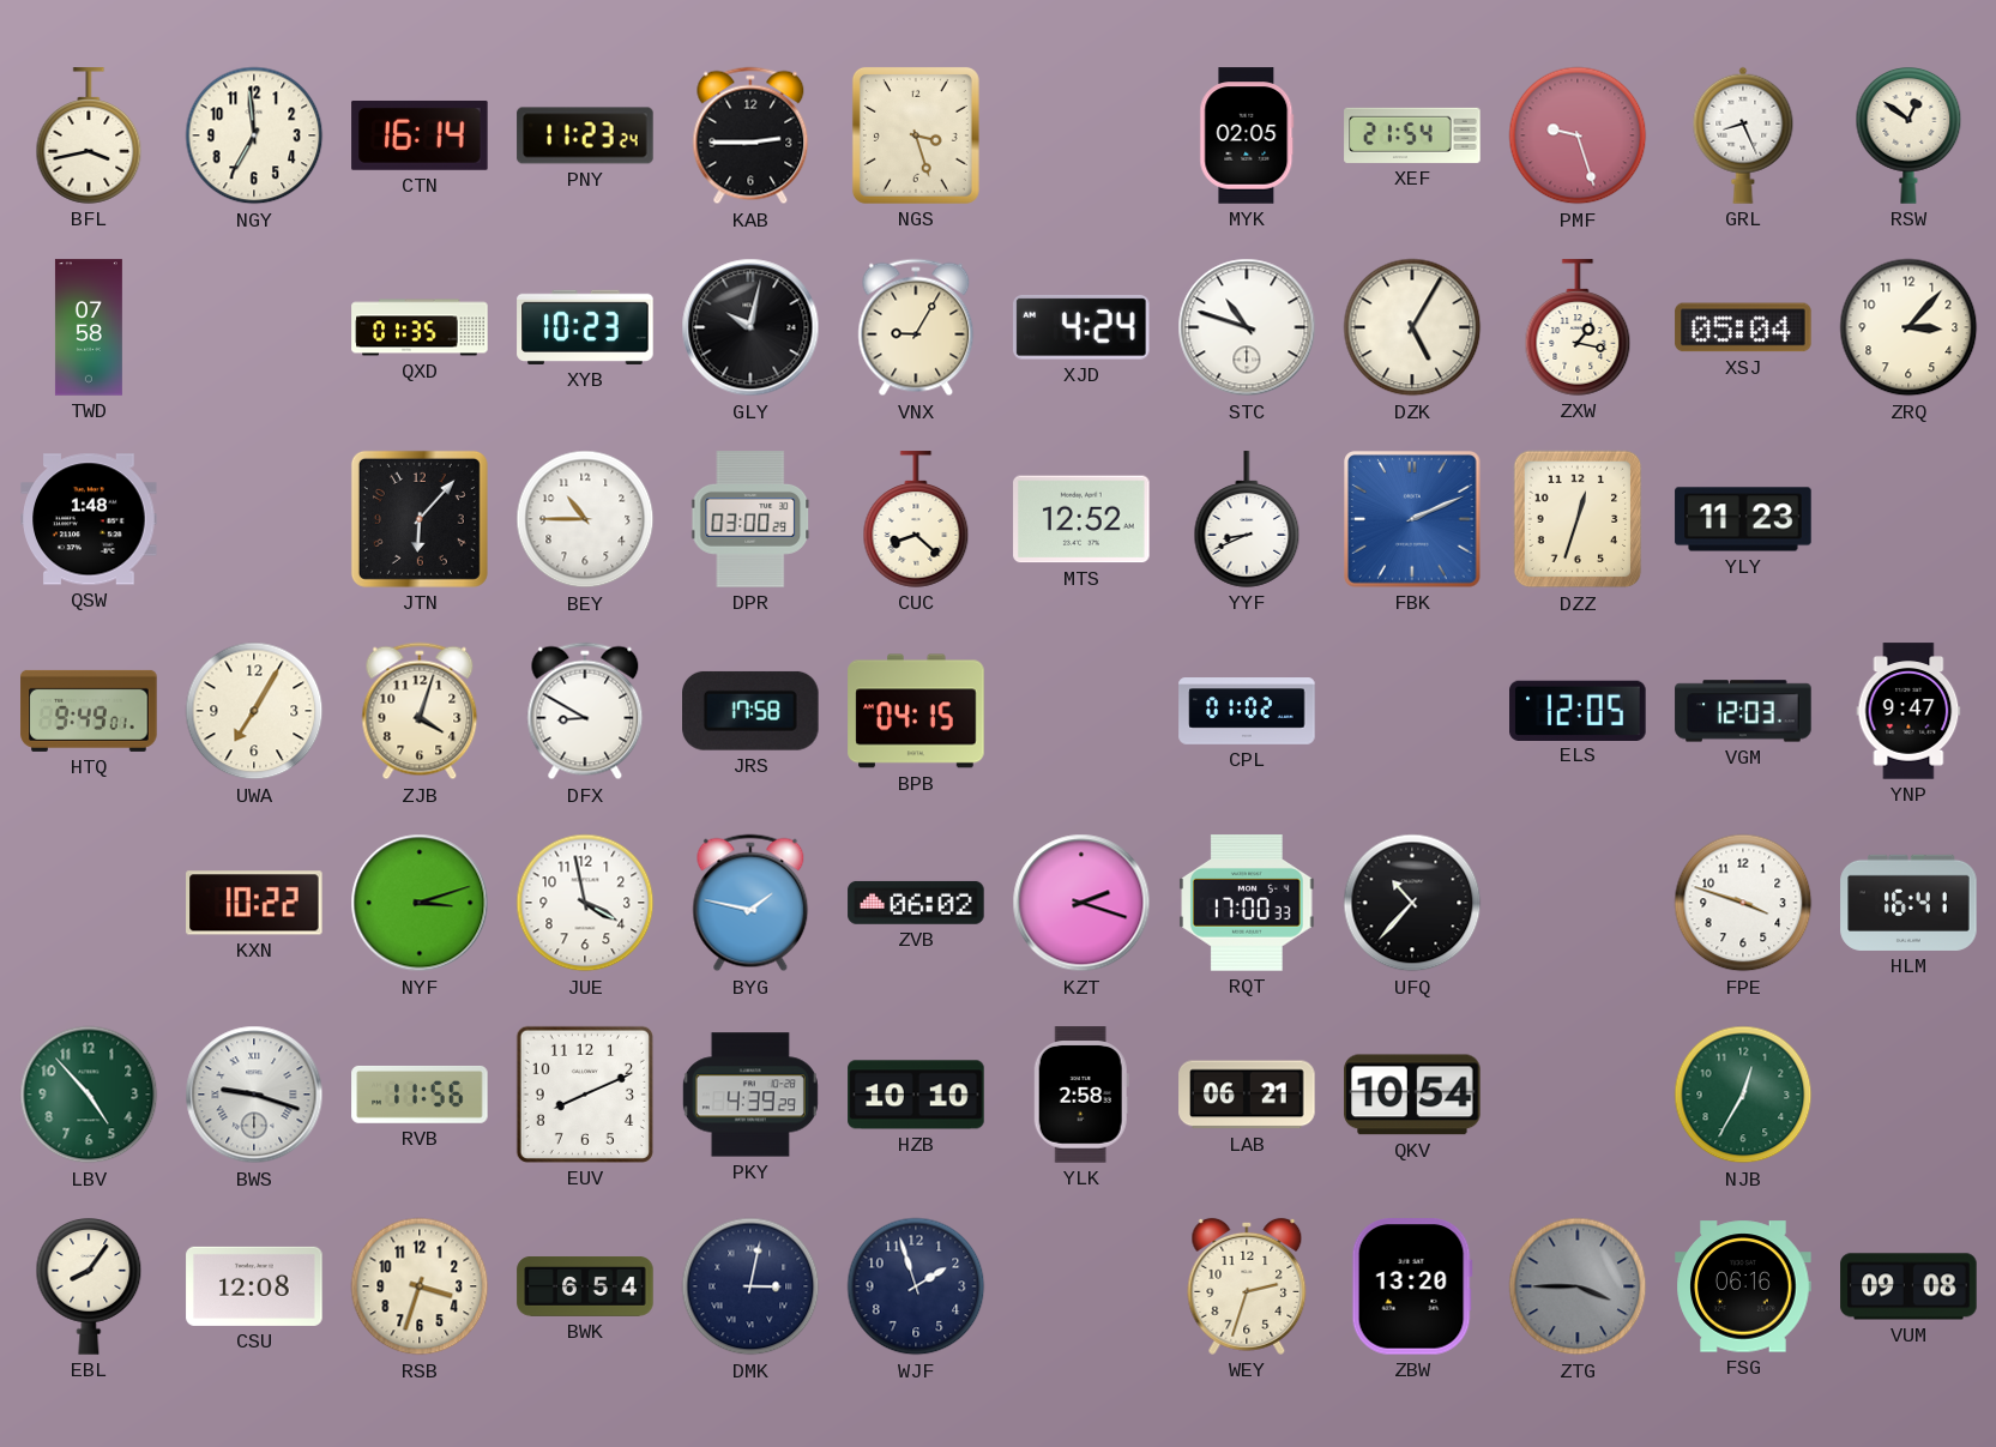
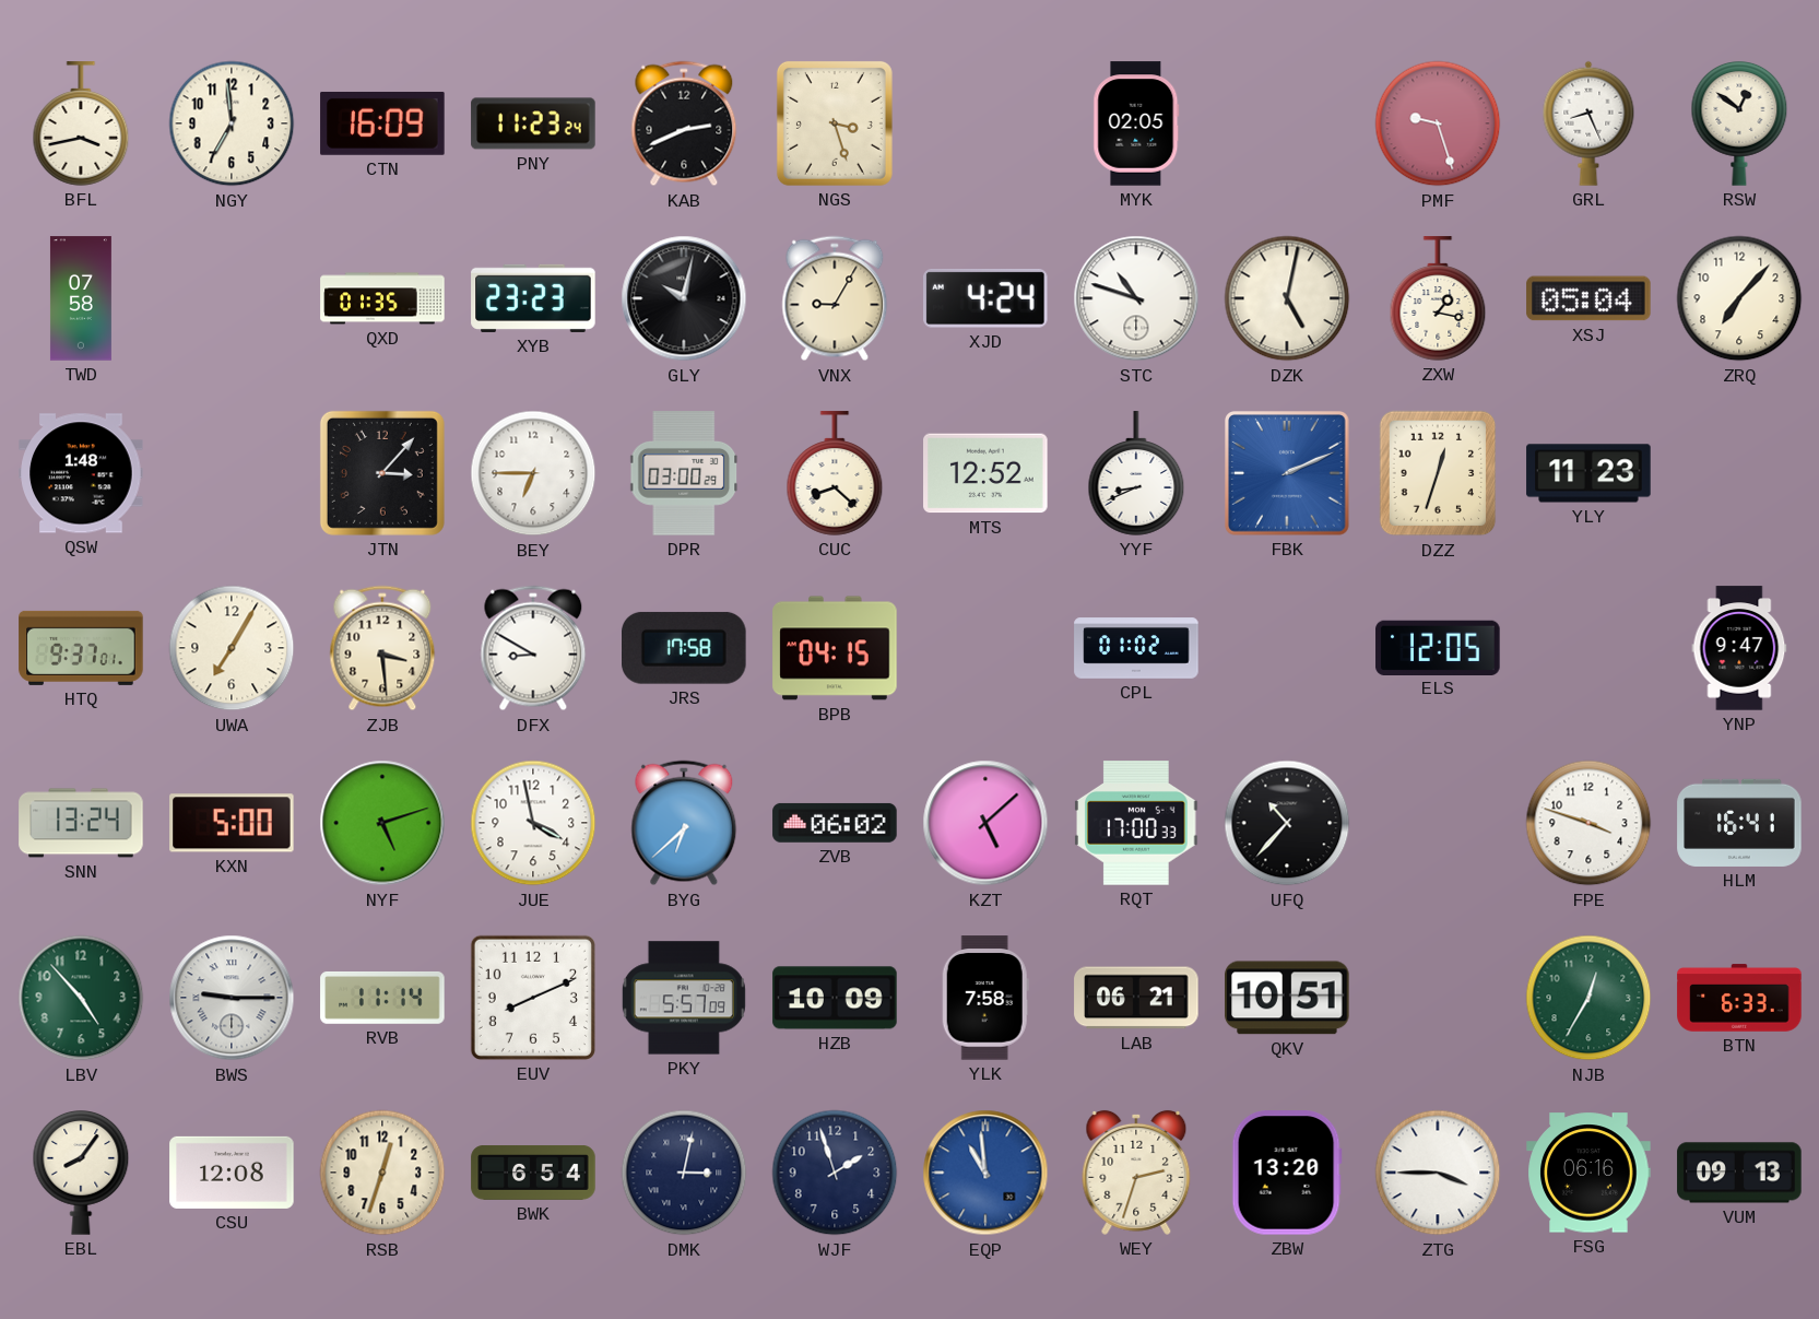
CTN: 16:14 -> 16:09
KAB: 2:45 -> 2:41
XEF: 21:54 -> none
XYB: 10:23 -> 23:23
DZK: 5:05 -> 5:02
ZRQ: 3:07 -> 7:07
JTN: 6:07 -> 3:07
BEY: 10:45 -> 6:45
HTQ: 9:49 -> 9:37
ZJB: 4:03 -> 3:29
VGM: 12:03 -> none
SNN: none -> 13:24
KXN: 10:22 -> 5:00
NYF: 3:12 -> 5:12
BYG: 1:47 -> 6:38
KZT: 2:18 -> 5:08
BWS: 9:18 -> 9:15
RVB: 11:56 -> 11:14
PKY: 4:39 -> 5:57
HZB: 10:10 -> 10:09
YLK: 2:58 -> 7:58
QKV: 10:54 -> 10:51
BTN: none -> 6:33
RSB: 3:33 -> 12:33
EQP: none -> 10:59
ZTG dial: grey -> white
VUM: 09:08 -> 09:13
